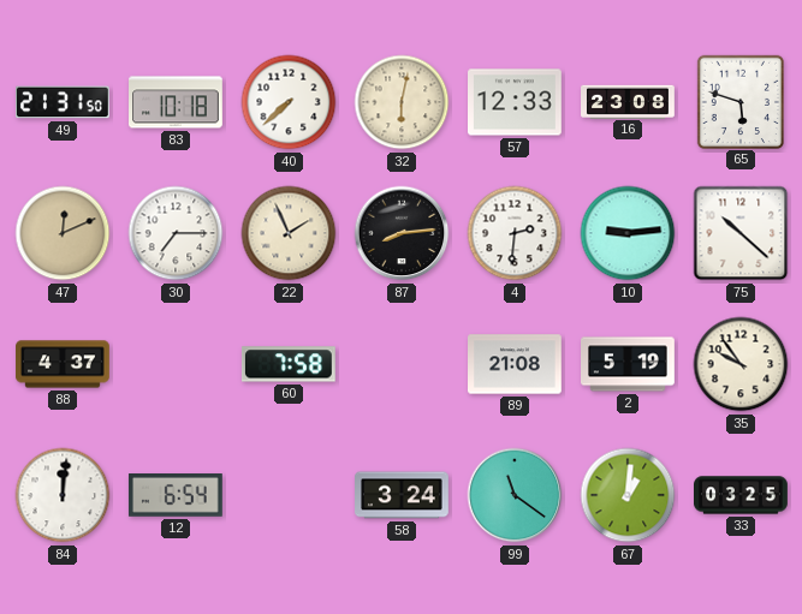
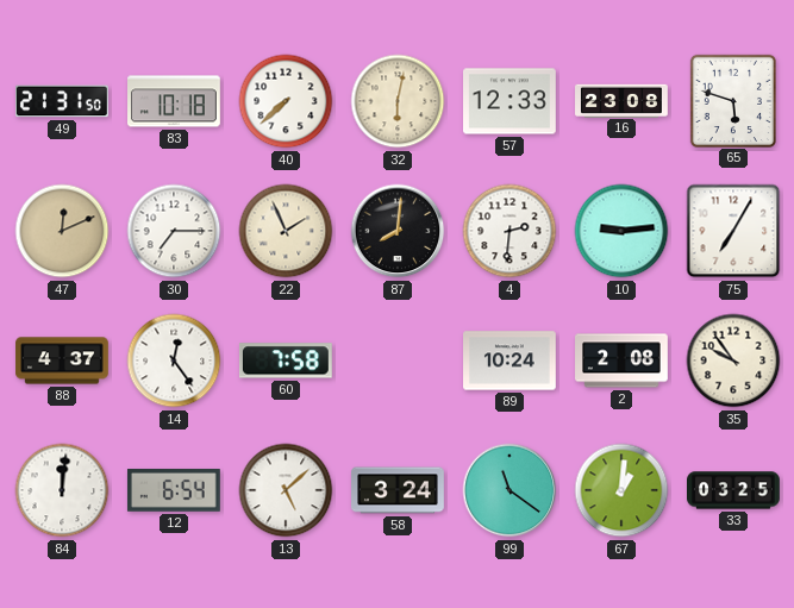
87: 8:14 -> 8:01
75: 10:22 -> 7:05
14: none -> 12:24
89: 21:08 -> 10:24
2: 5:19 -> 2:08
13: none -> 5:08
